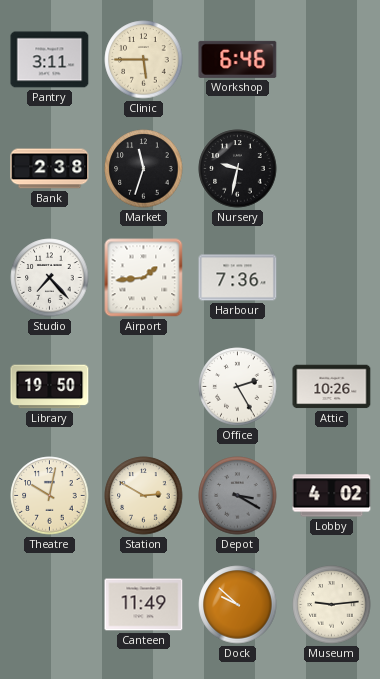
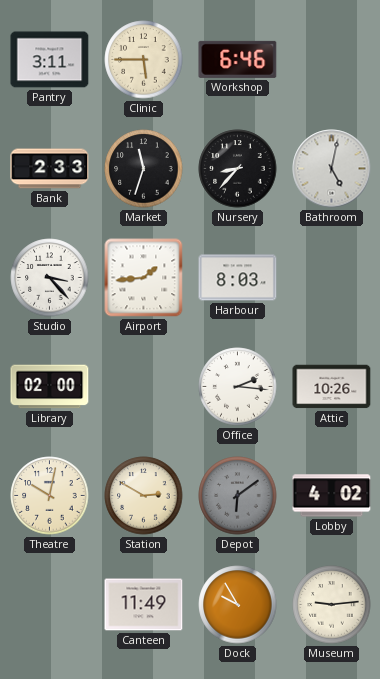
Bank: 2:38 -> 2:33
Nursery: 9:32 -> 8:37
Bathroom: none -> 5:02
Studio: 7:23 -> 3:23
Harbour: 7:36 -> 8:03
Library: 19:50 -> 02:00
Office: 2:25 -> 2:16
Depot: 3:20 -> 6:09
Dock: 9:52 -> 9:55
